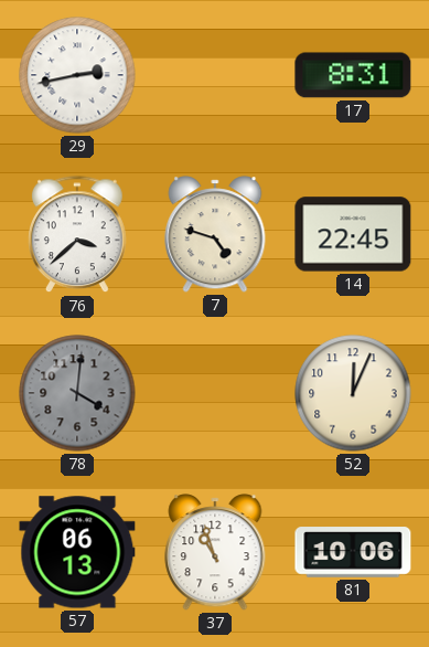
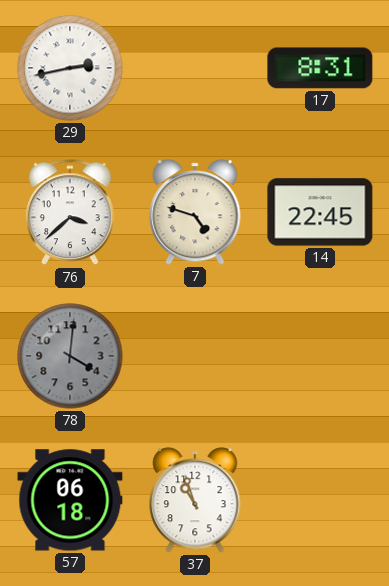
52: 12:04 -> none
57: 06:13 -> 06:18
81: 10:06 -> none
